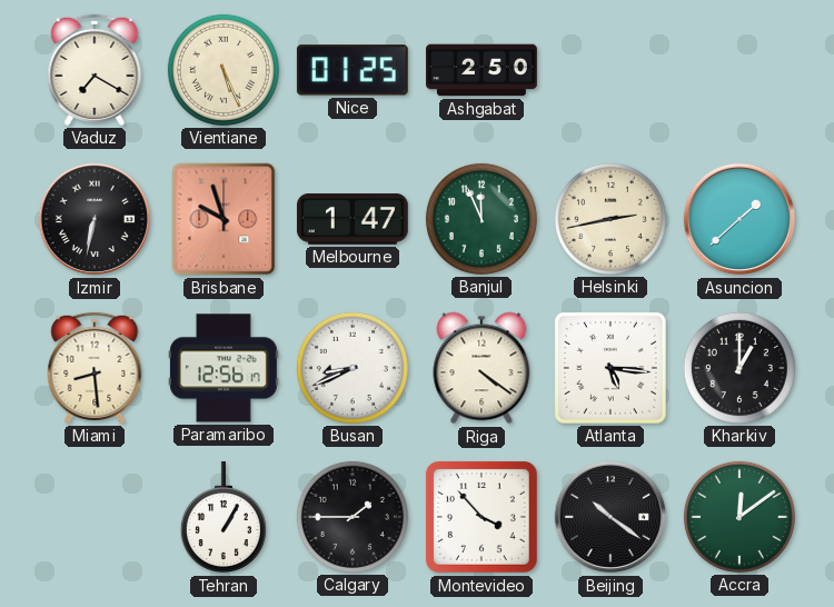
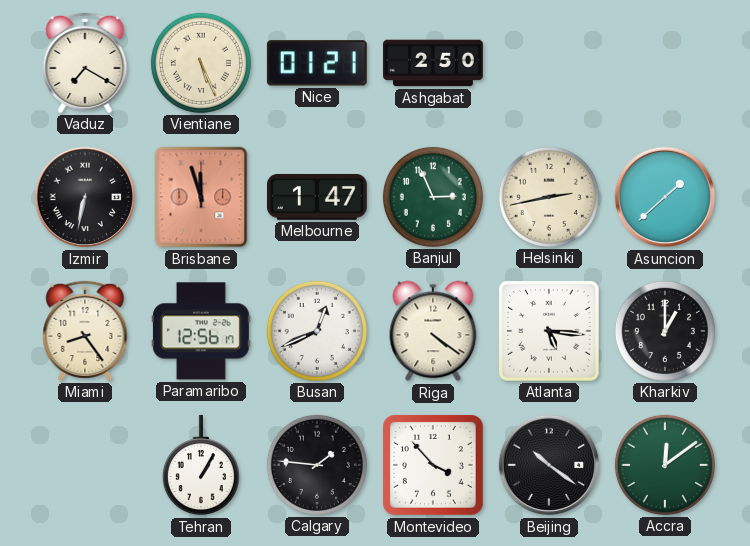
Nice: 01:25 -> 01:21
Brisbane: 9:57 -> 11:57
Banjul: 11:56 -> 2:56
Miami: 8:29 -> 8:24
Busan: 8:41 -> 12:41
Calgary: 1:45 -> 1:46
